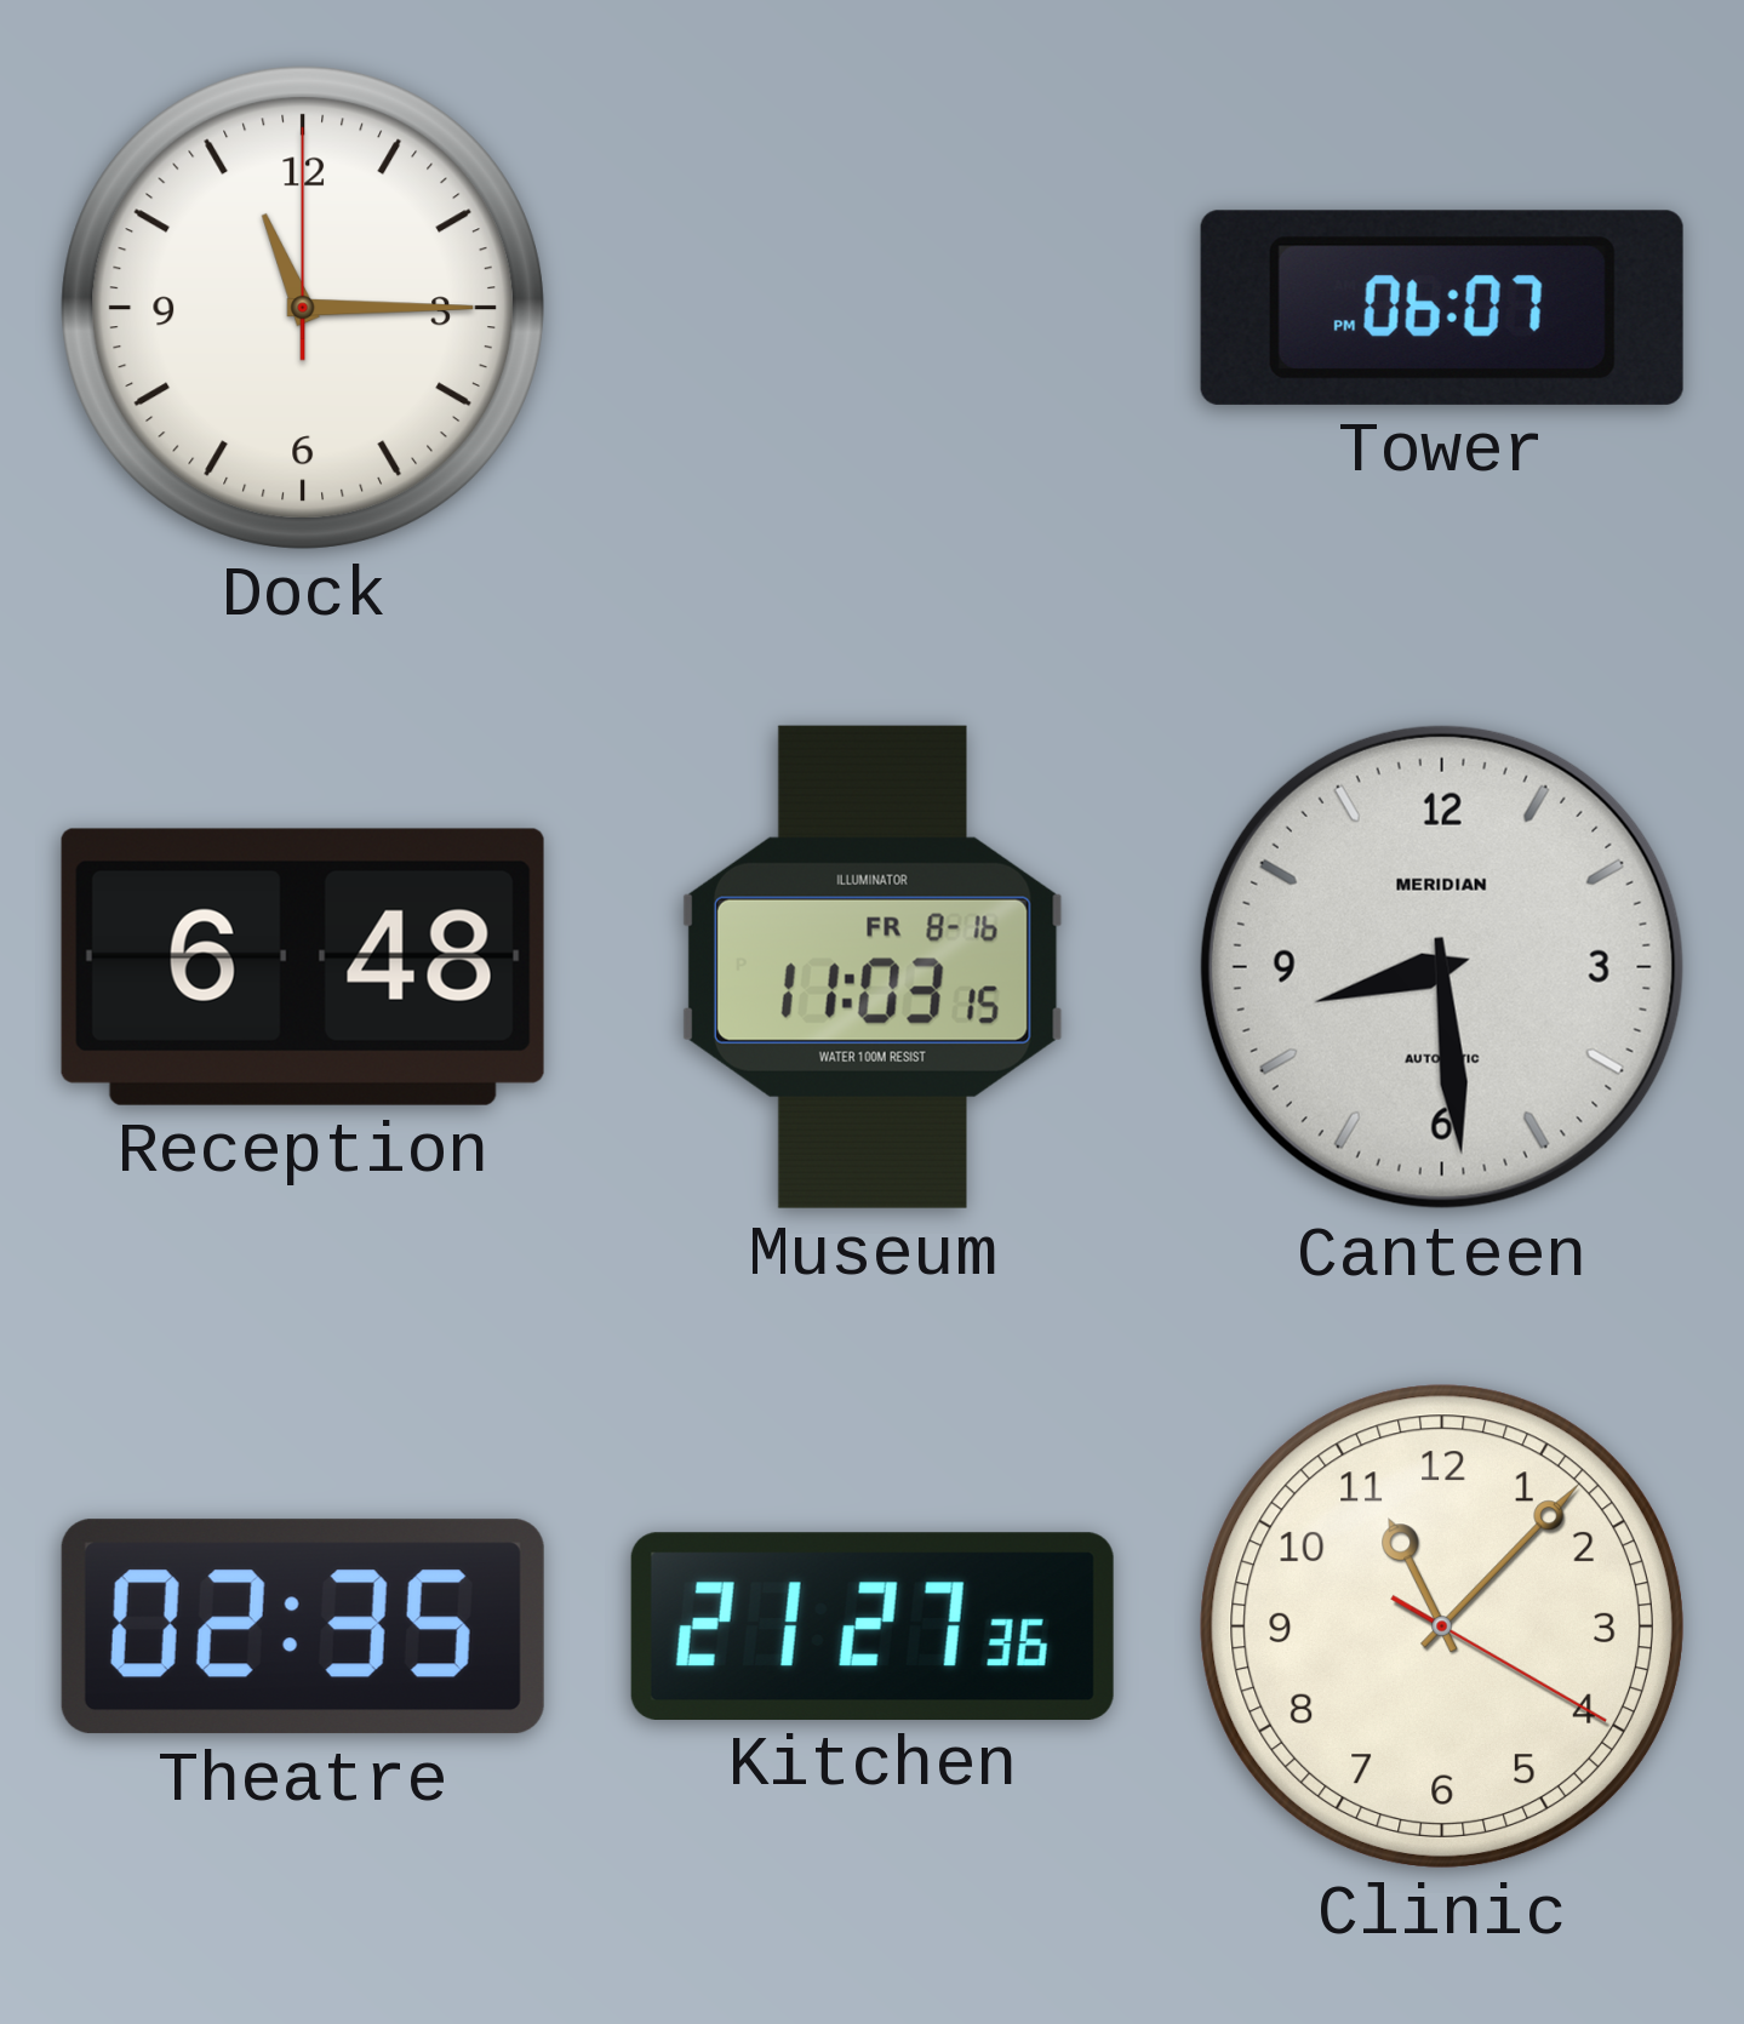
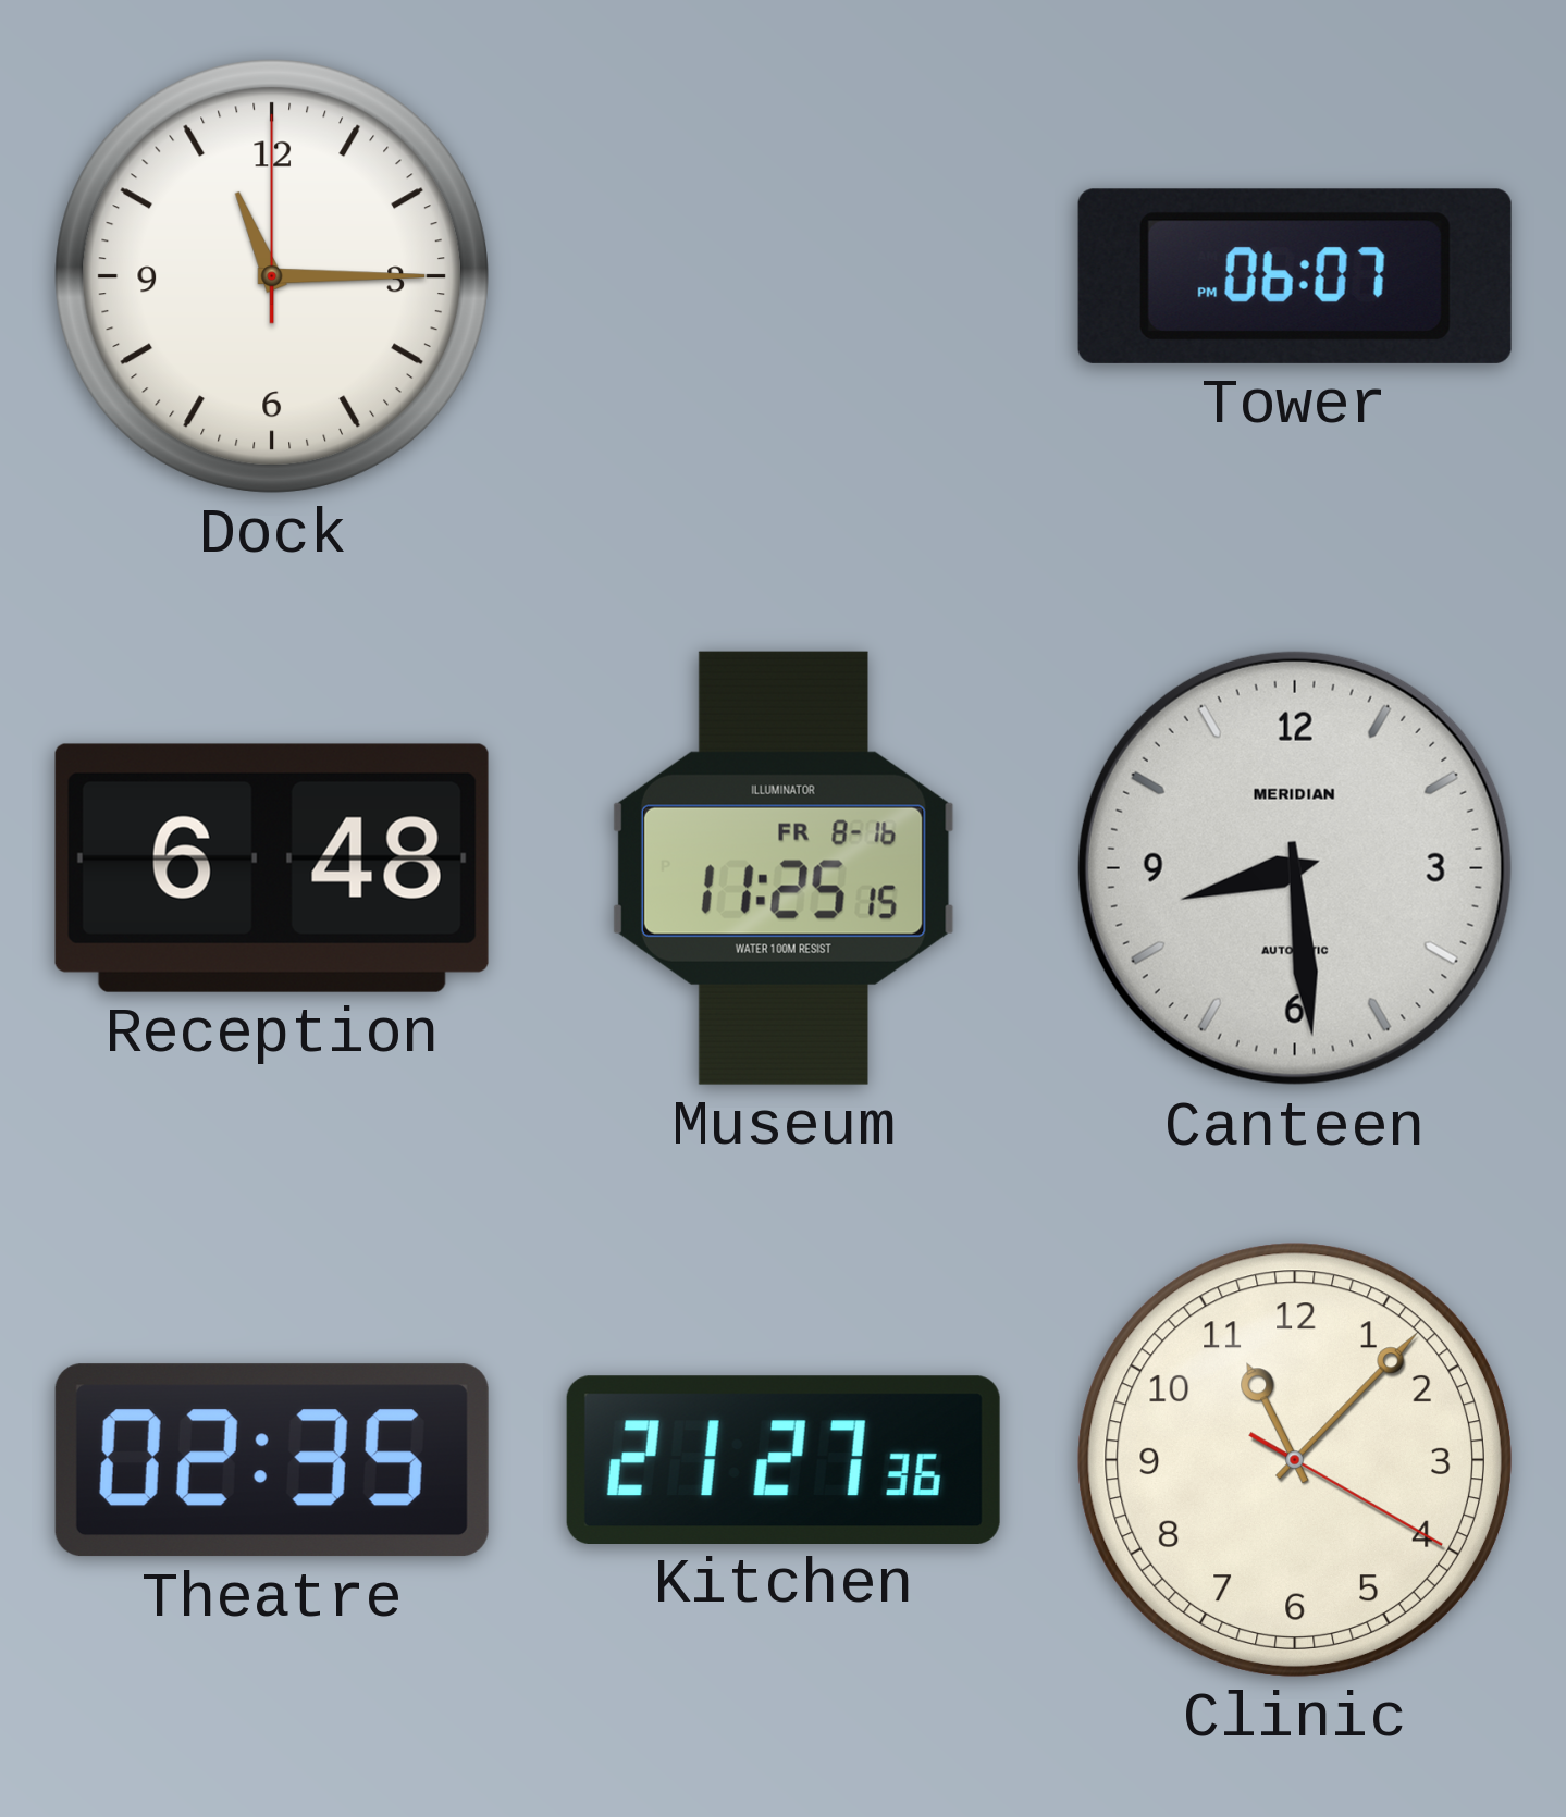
Museum: 11:03 -> 11:25
